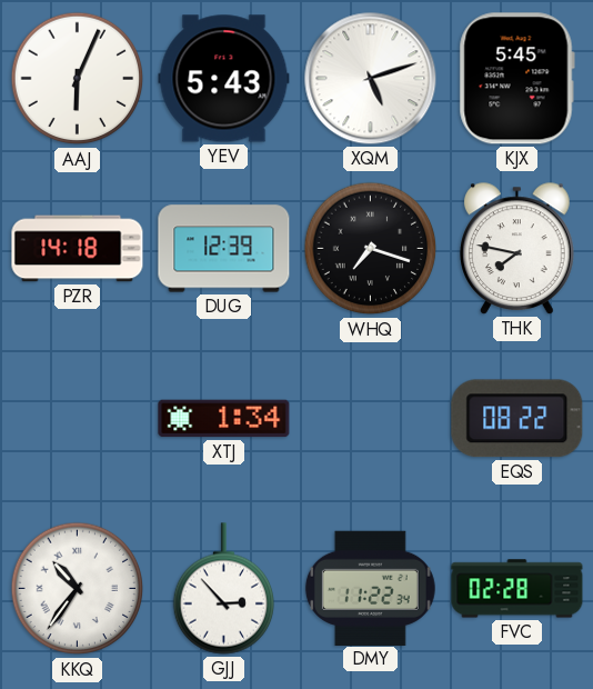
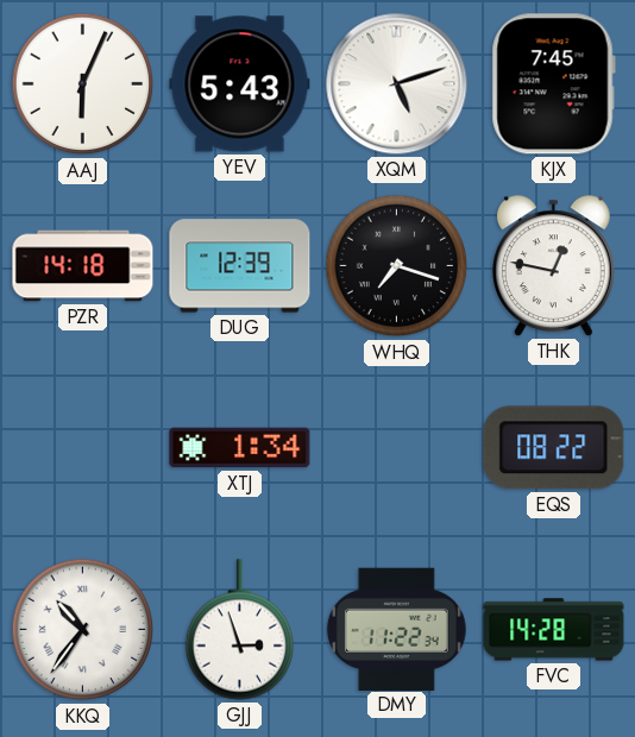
KJX: 5:45 -> 7:45
THK: 7:47 -> 12:47
GJJ: 2:53 -> 2:57
FVC: 02:28 -> 14:28
